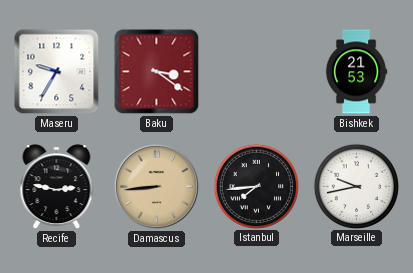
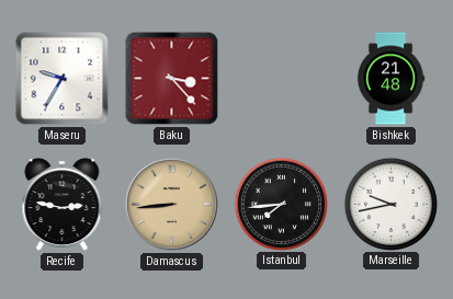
Baku: 3:21 -> 3:23
Bishkek: 21:53 -> 21:48
